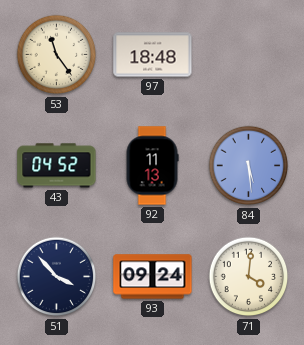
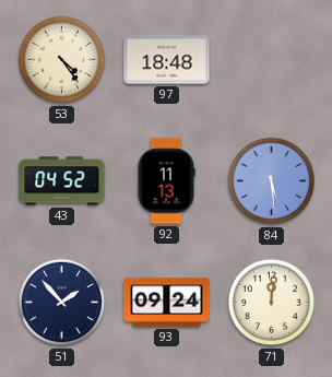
53: 11:24 -> 4:24
51: 3:53 -> 1:53
71: 4:01 -> 12:01
